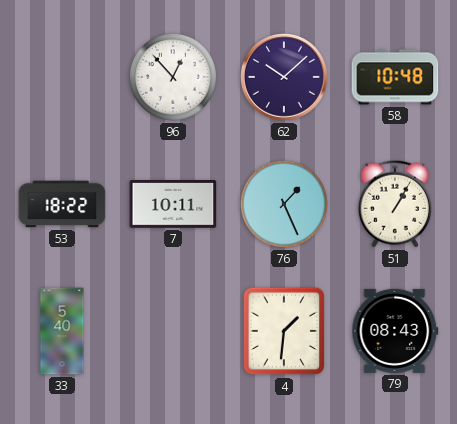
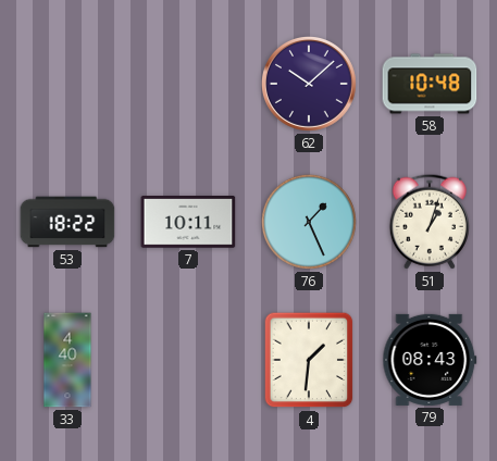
96: 12:53 -> none
51: 1:05 -> 1:03
33: 5:40 -> 4:40
